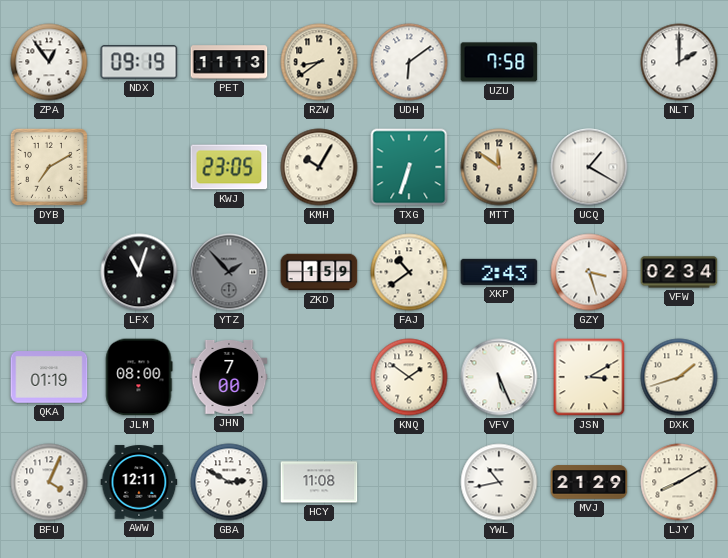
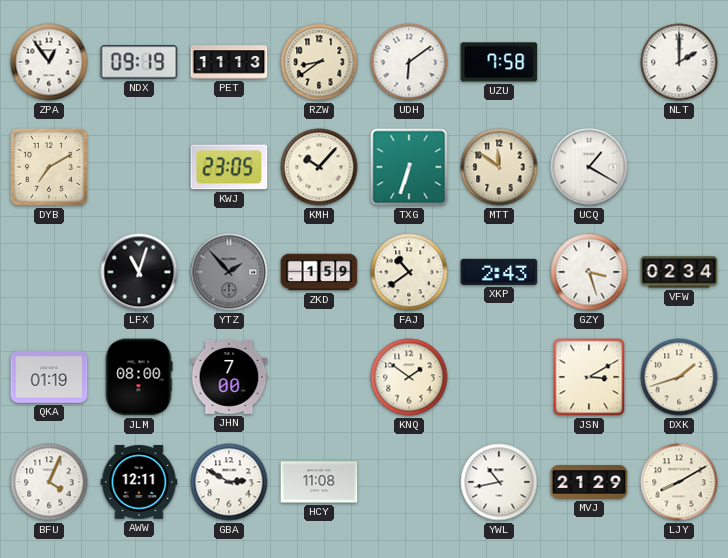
KMH: 10:05 -> 10:07
VFV: 5:26 -> none
